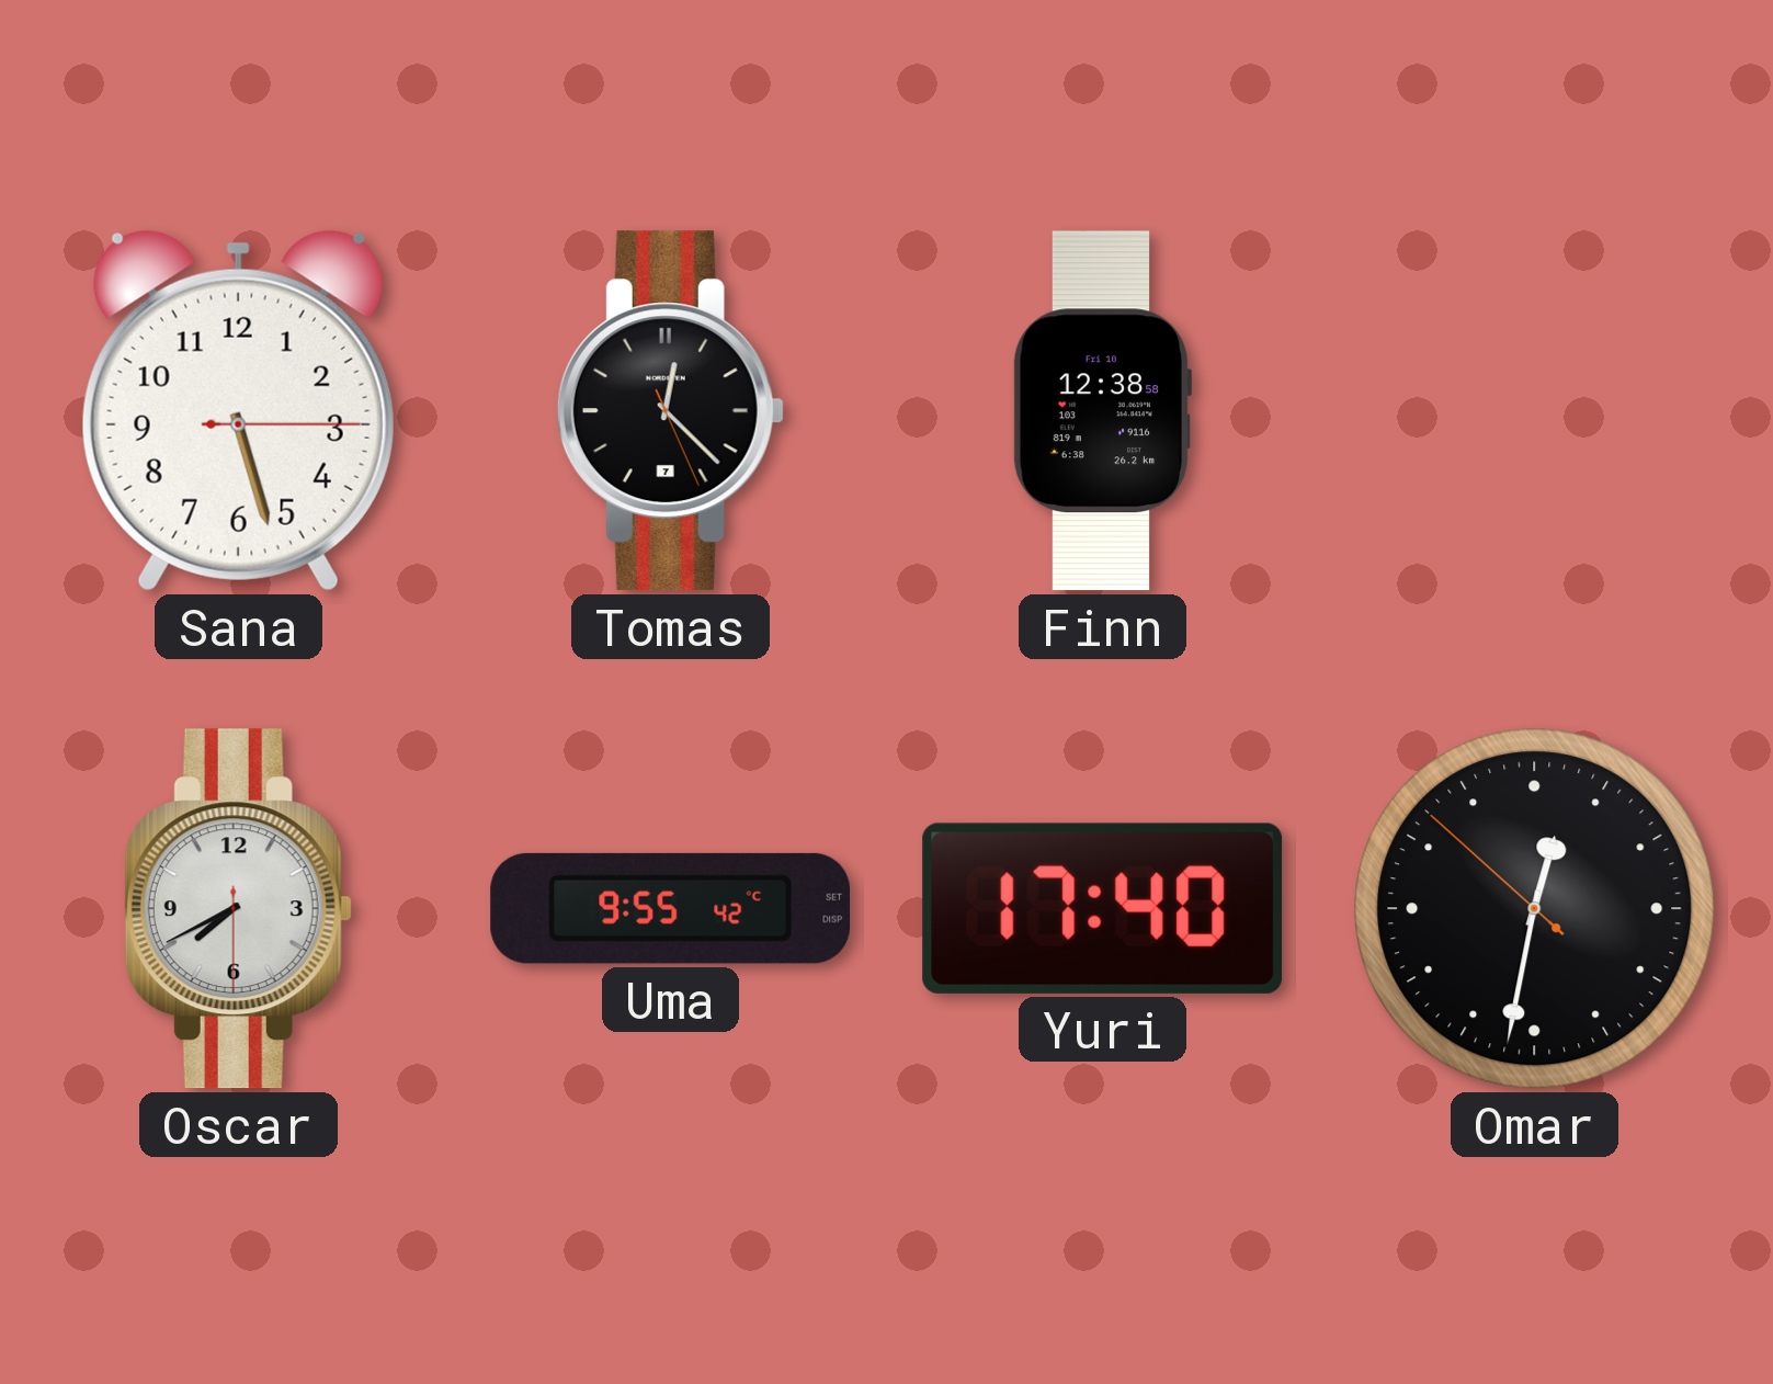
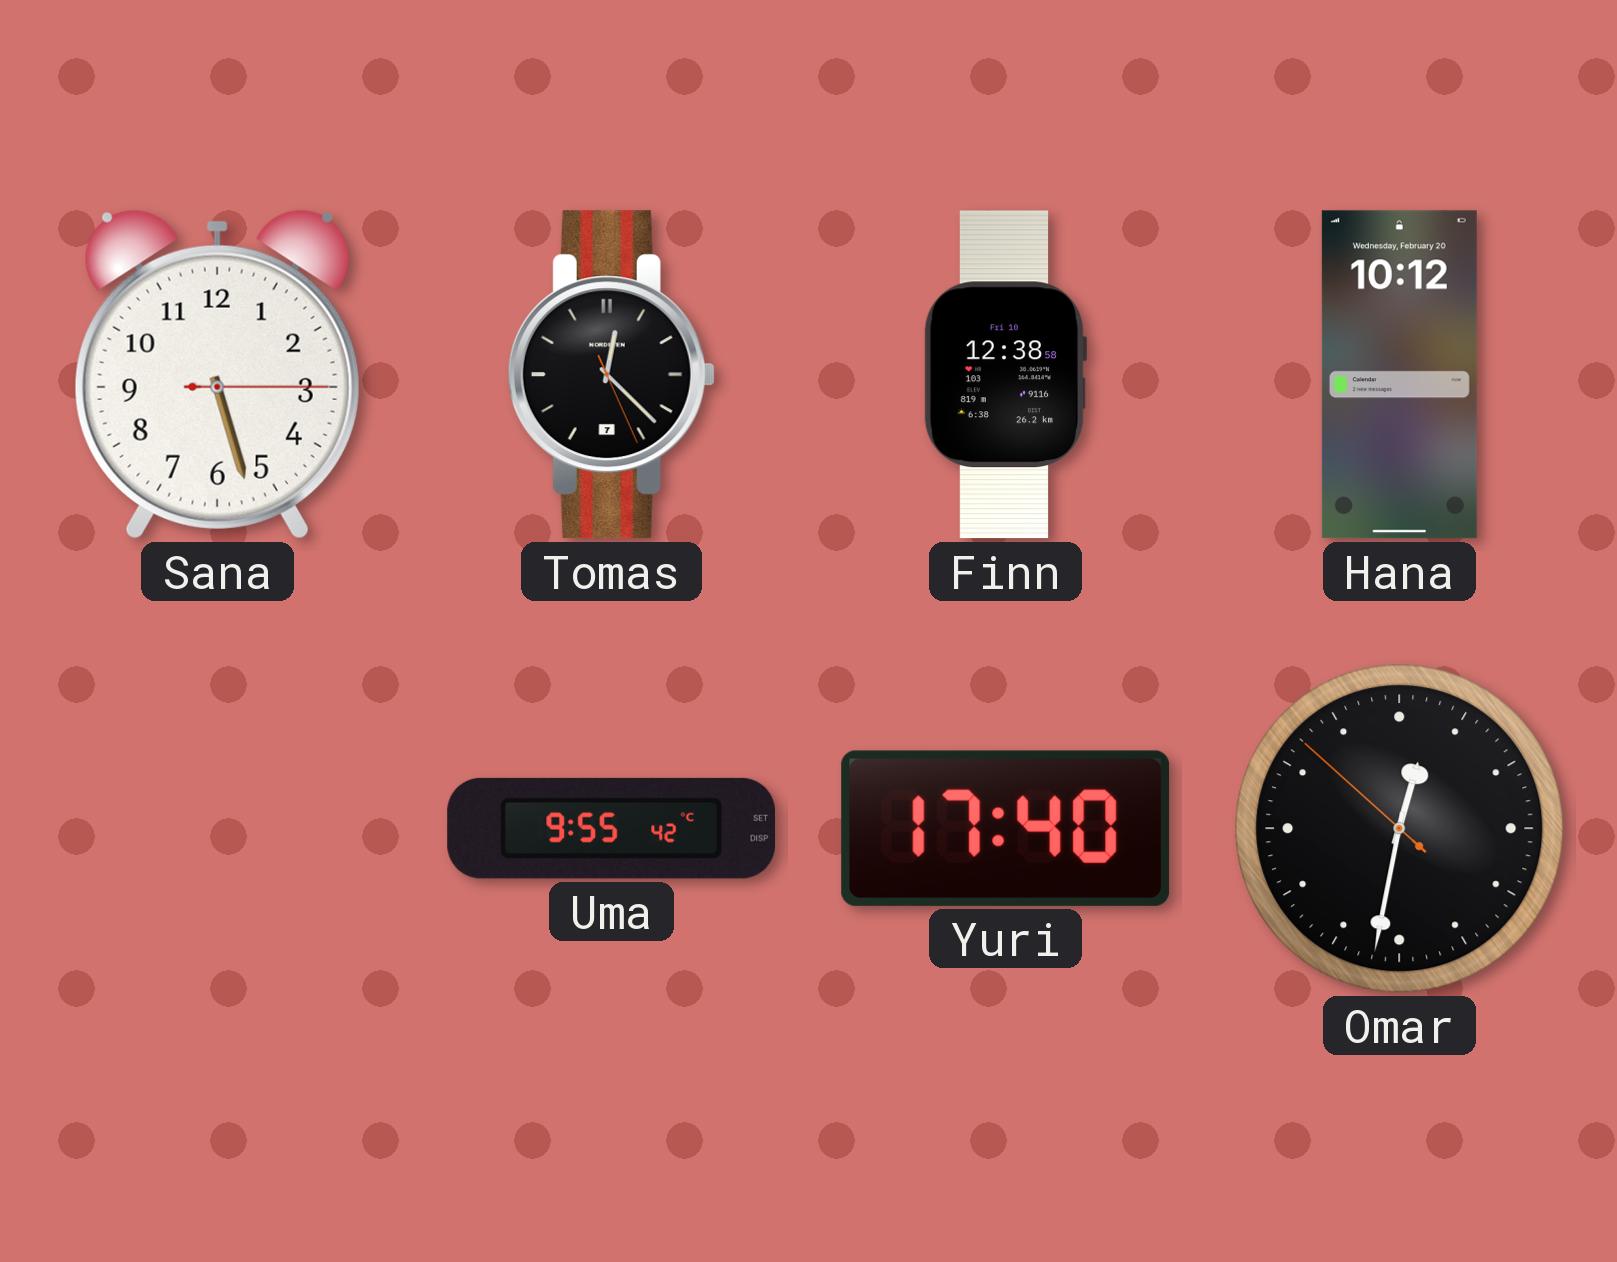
Hana: none -> 10:12
Oscar: 7:40 -> none
